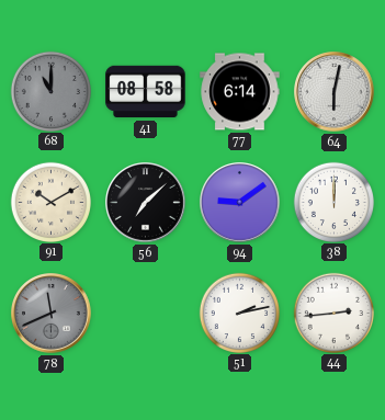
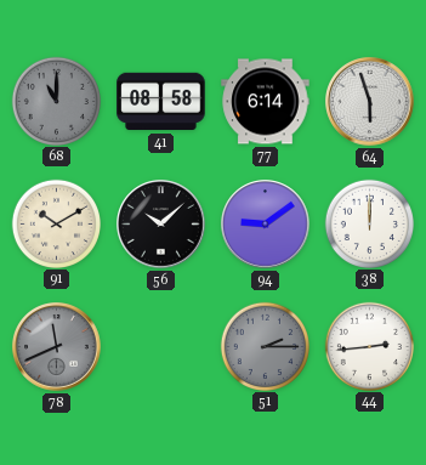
64: 6:02 -> 5:57
56: 7:08 -> 10:08
51: 2:13 -> 2:15
51 dial: white -> grey
